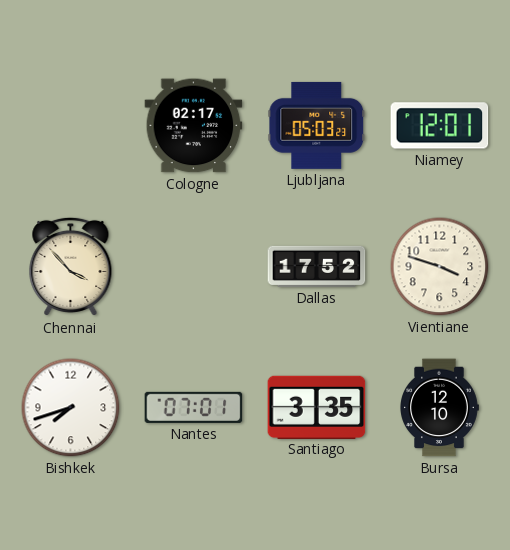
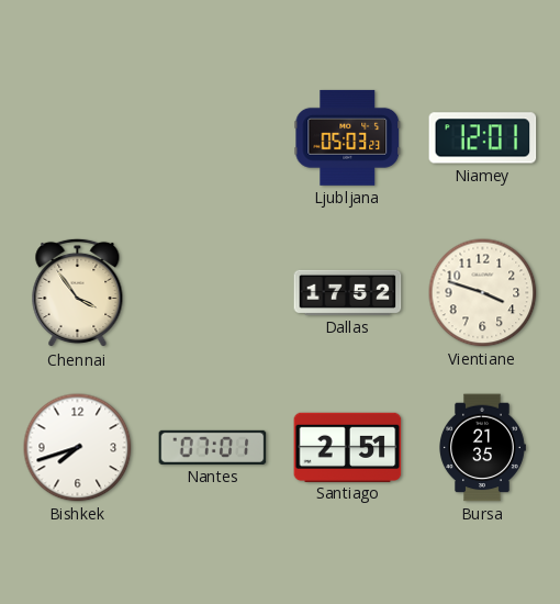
Cologne: 02:17 -> none
Chennai: 3:53 -> 3:54
Santiago: 3:35 -> 2:51
Bursa: 12:10 -> 21:35
